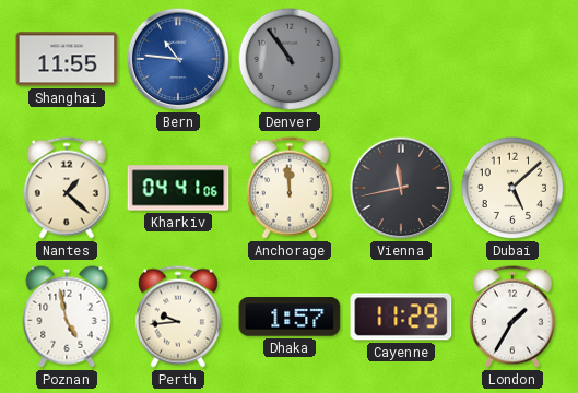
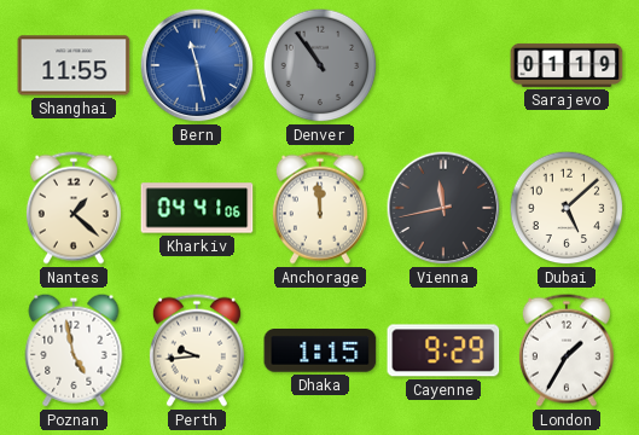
Bern: 10:46 -> 11:28
Sarajevo: none -> 01:19
Dhaka: 1:57 -> 1:15
Cayenne: 11:29 -> 9:29
